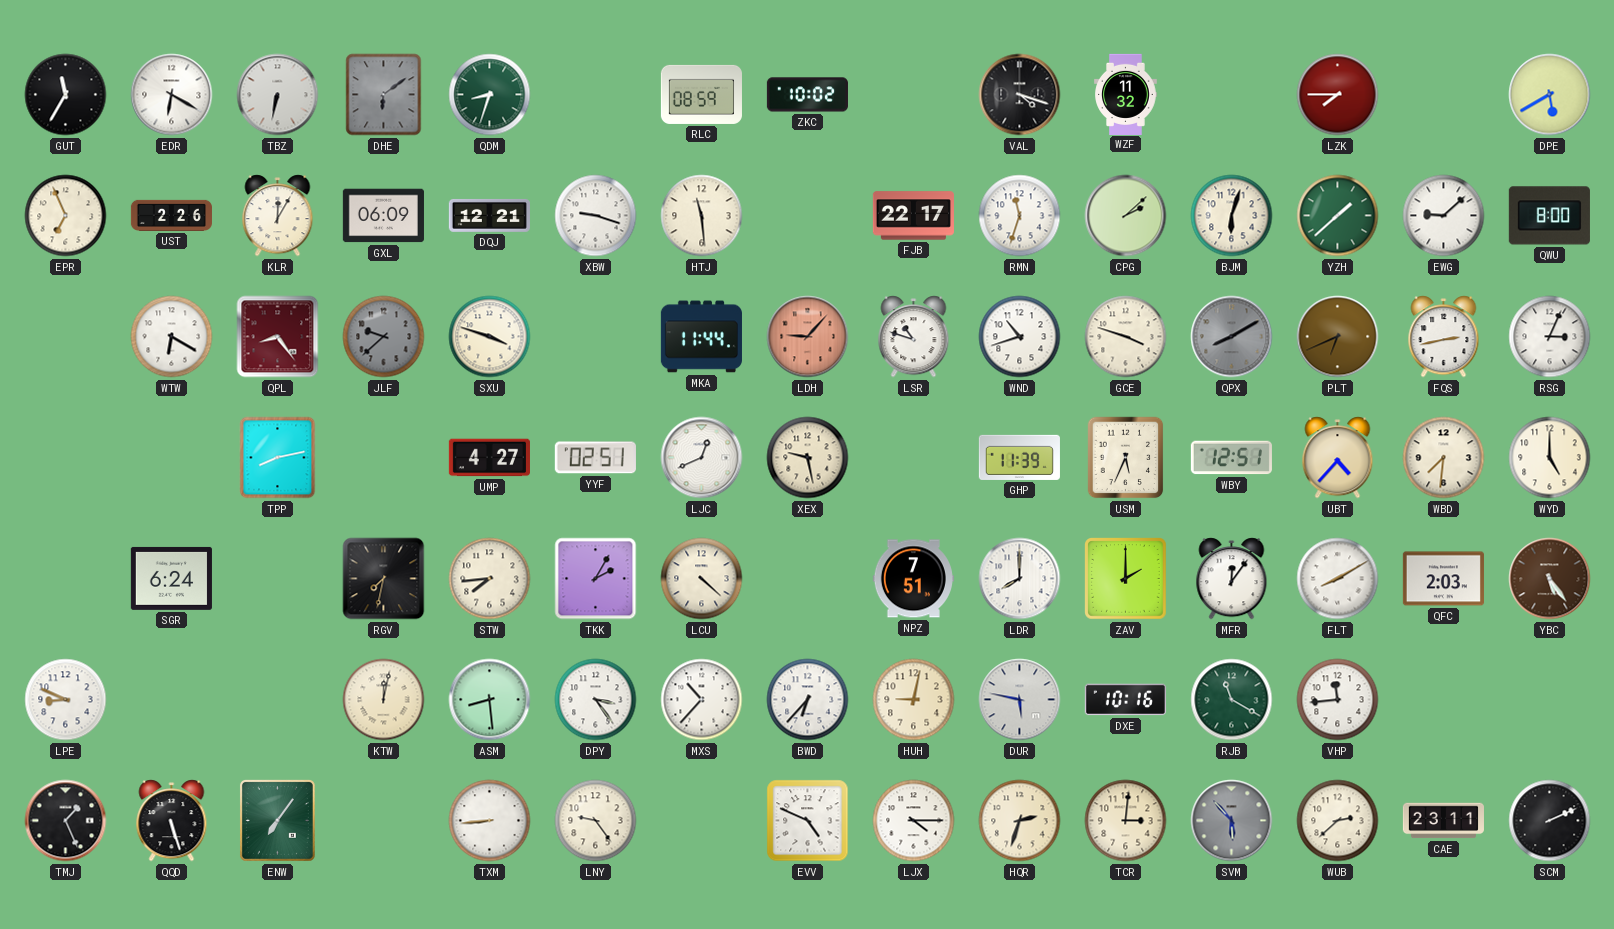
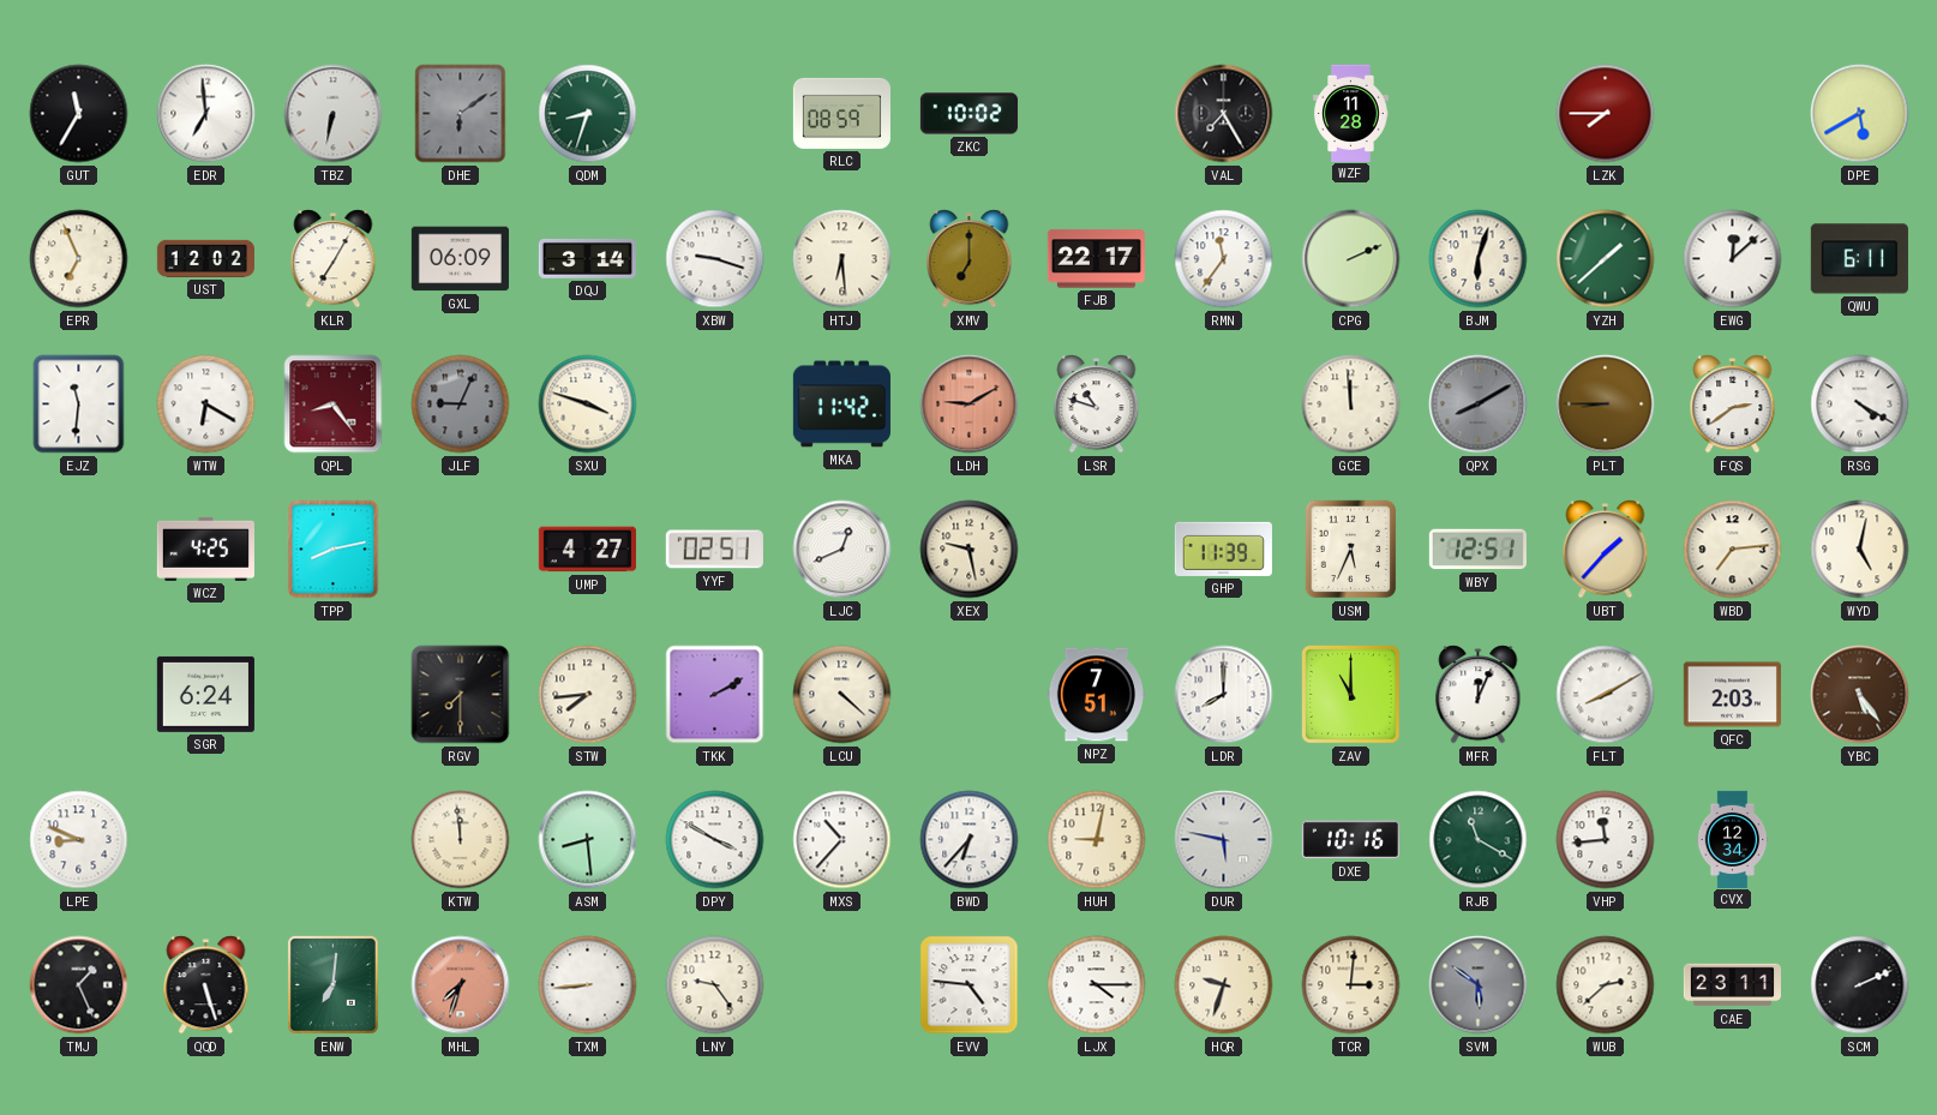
EDR: 6:20 -> 6:59
VAL: 4:18 -> 7:25
WZF: 11:32 -> 11:28
UST: 2:26 -> 12:02
KLR: 12:05 -> 7:05
DQJ: 12:21 -> 3:14
HTJ: 11:29 -> 6:29
XMV: none -> 7:00
RMN: 11:33 -> 11:36
CPG: 2:08 -> 2:11
EWG: 9:08 -> 12:08
QWU: 8:00 -> 6:11
EJZ: none -> 11:31
JLF: 9:38 -> 9:04
MKA: 11:44 -> 11:42
LDH: 9:07 -> 9:10
WND: 10:42 -> none
GCE: 3:48 -> 11:59
PLT: 6:41 -> 8:45
FQS: 2:43 -> 2:39
RSG: 3:04 -> 4:20
WCZ: none -> 4:25
UBT: 4:37 -> 1:37
WBD: 7:31 -> 7:14
WYD: 5:00 -> 5:02
RGV: 7:32 -> 7:30
TKK: 2:05 -> 2:10
ZAV: 2:00 -> 11:00
MFR: 12:06 -> 12:04
KTW: 12:02 -> 11:59
DPY: 3:24 -> 3:50
CVX: none -> 12:34
ENW: 7:06 -> 7:01
MHL: none -> 7:33
EVV: 4:49 -> 4:46
HQR: 2:33 -> 9:33
SVM: 5:53 -> 5:51
